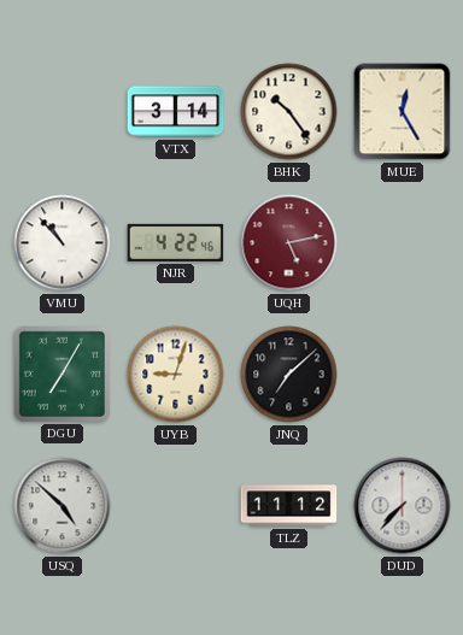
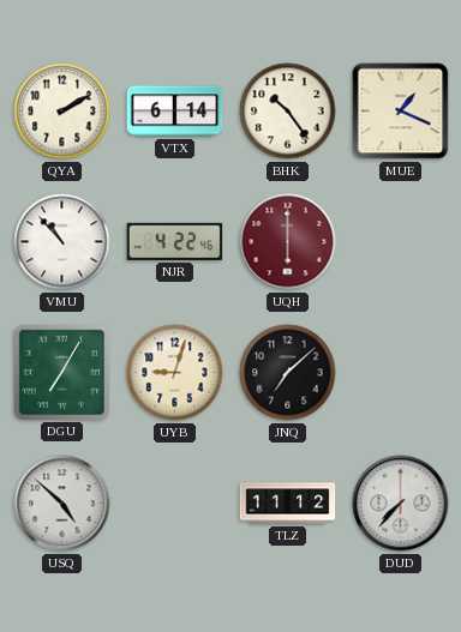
QYA: none -> 2:10
VTX: 3:14 -> 6:14
MUE: 12:25 -> 1:19
UQH: 5:13 -> 6:00
